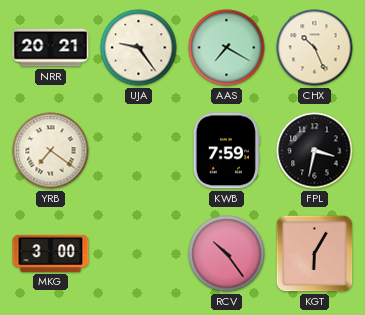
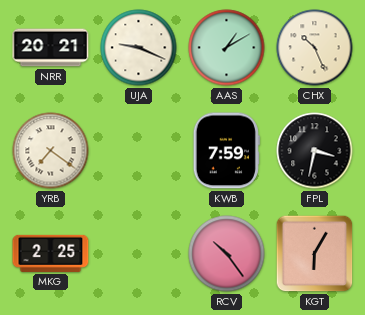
UJA: 9:24 -> 9:19
AAS: 7:20 -> 1:10
MKG: 3:00 -> 2:25
